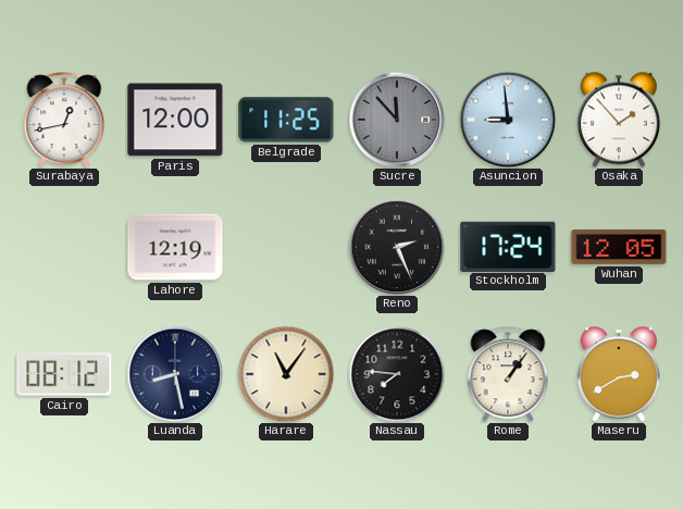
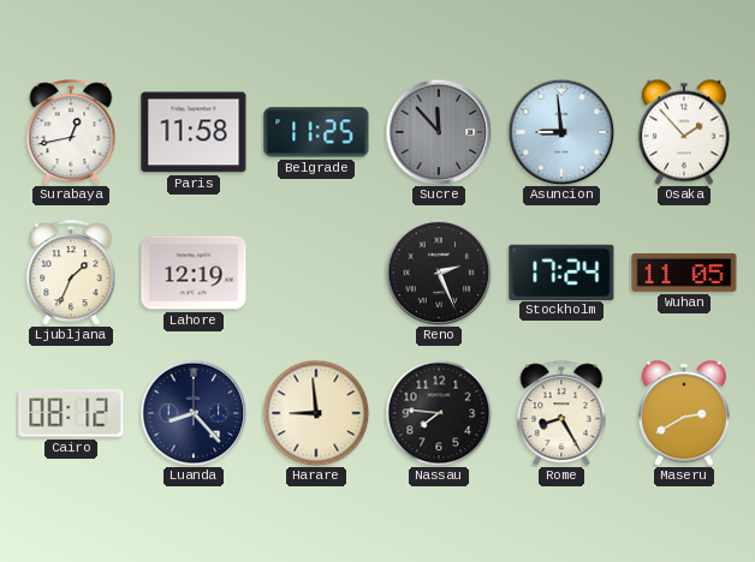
Paris: 12:00 -> 11:58
Ljubljana: none -> 1:34
Wuhan: 12:05 -> 11:05
Luanda: 8:28 -> 8:23
Harare: 11:06 -> 8:59
Rome: 1:06 -> 8:25
